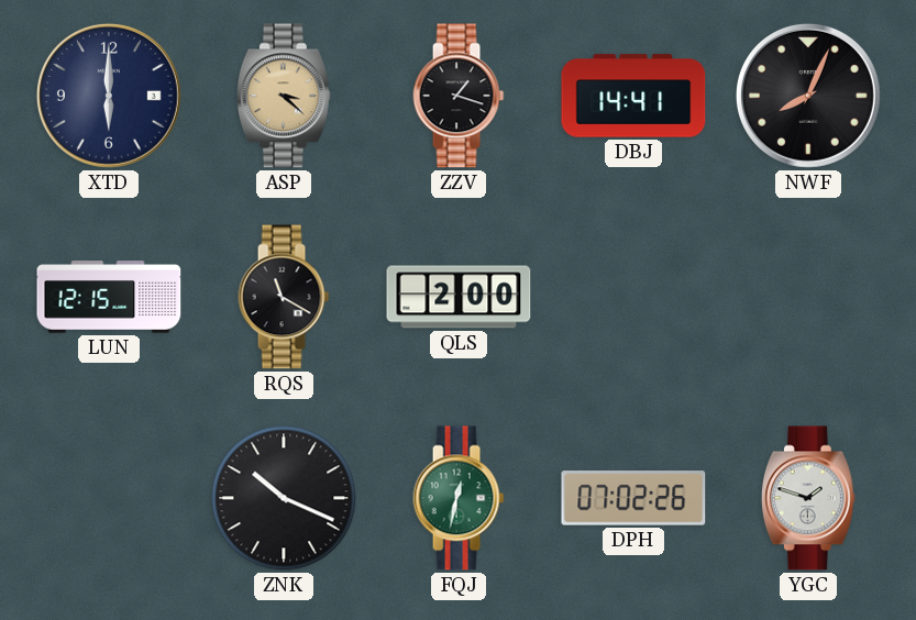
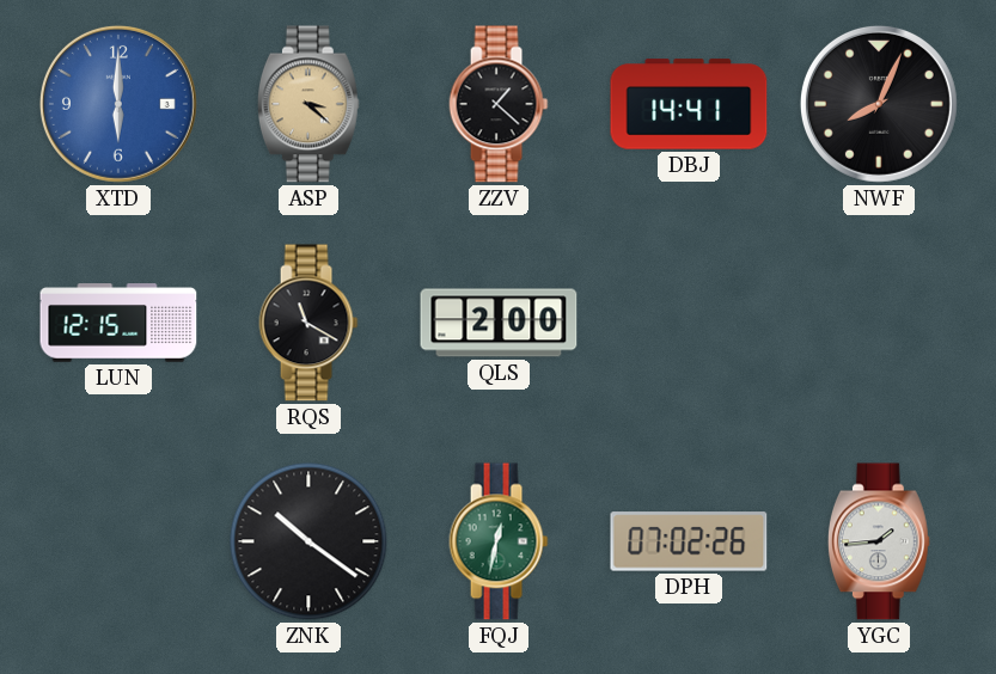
XTD dial: navy -> blue
ZZV: 1:18 -> 1:22
ZNK: 10:19 -> 10:21
YGC: 1:48 -> 1:44
